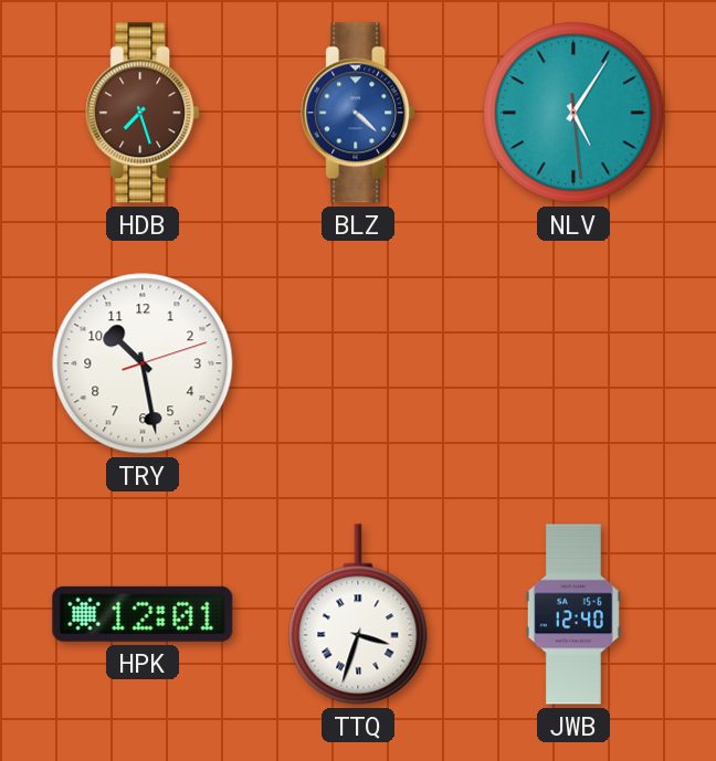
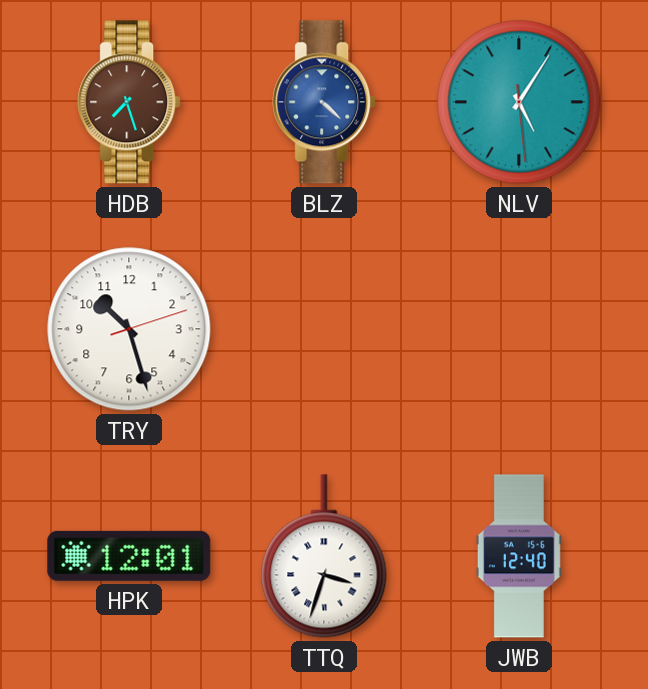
TRY: 10:28 -> 10:27
